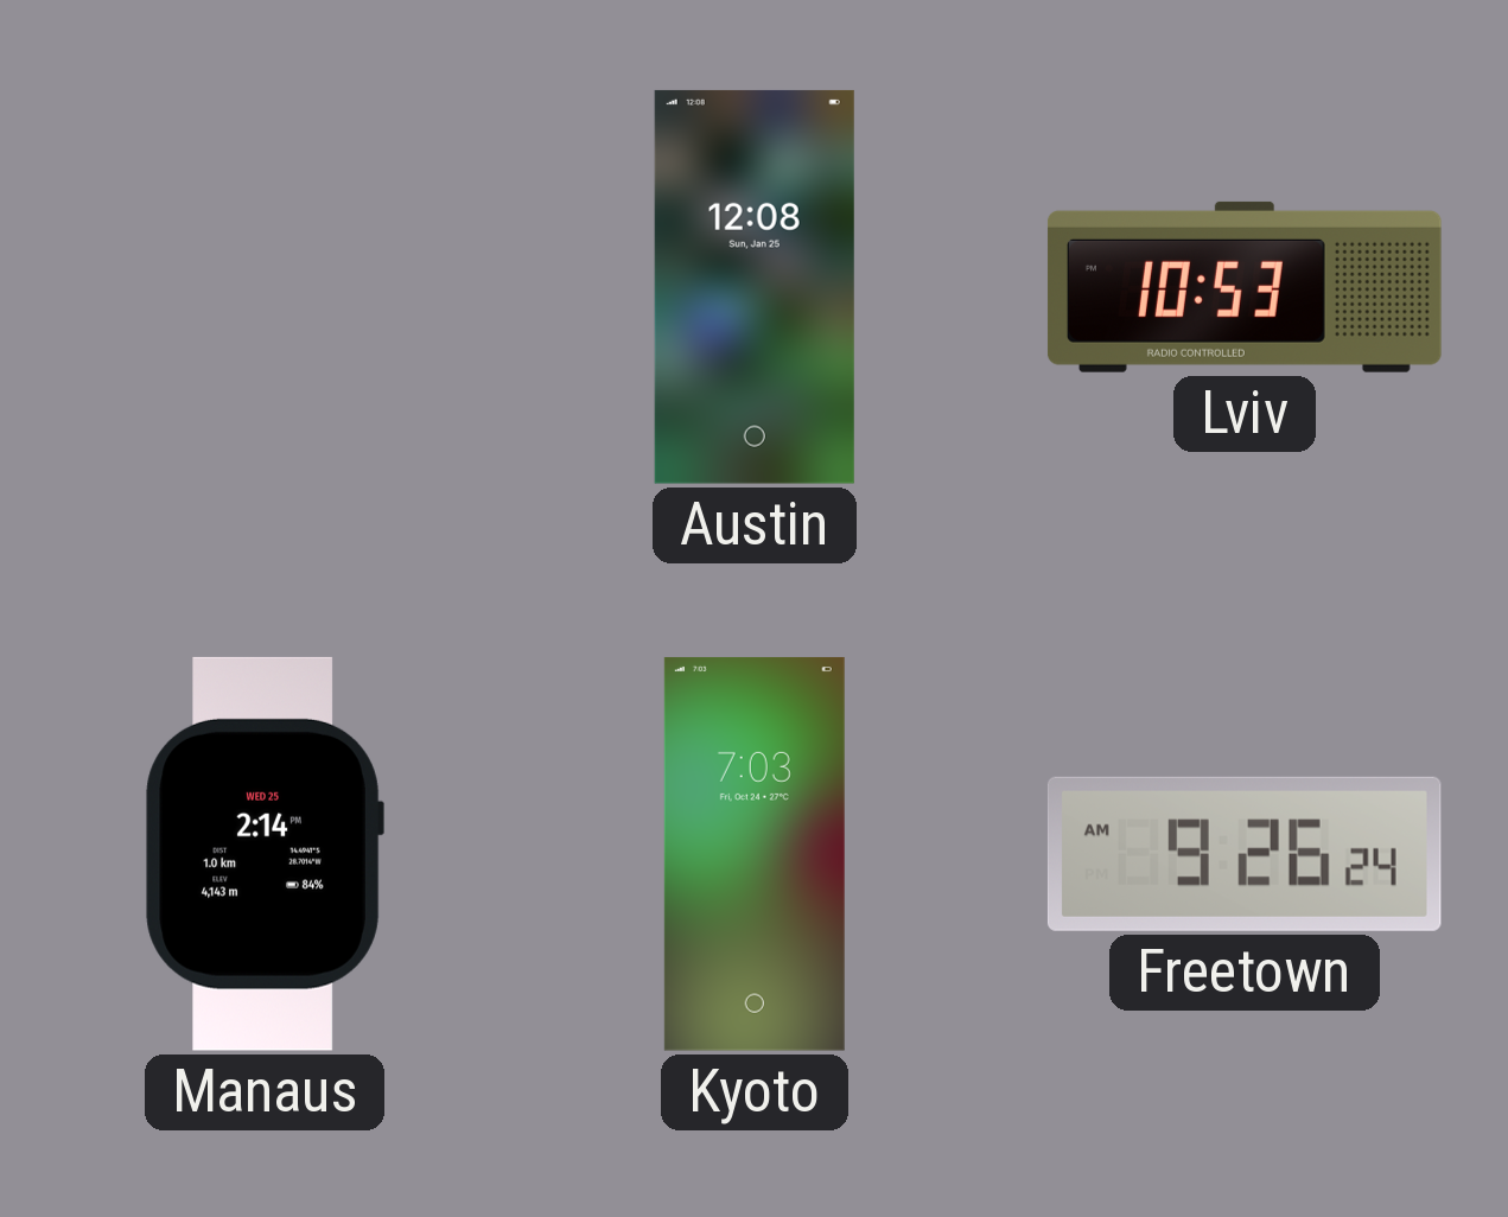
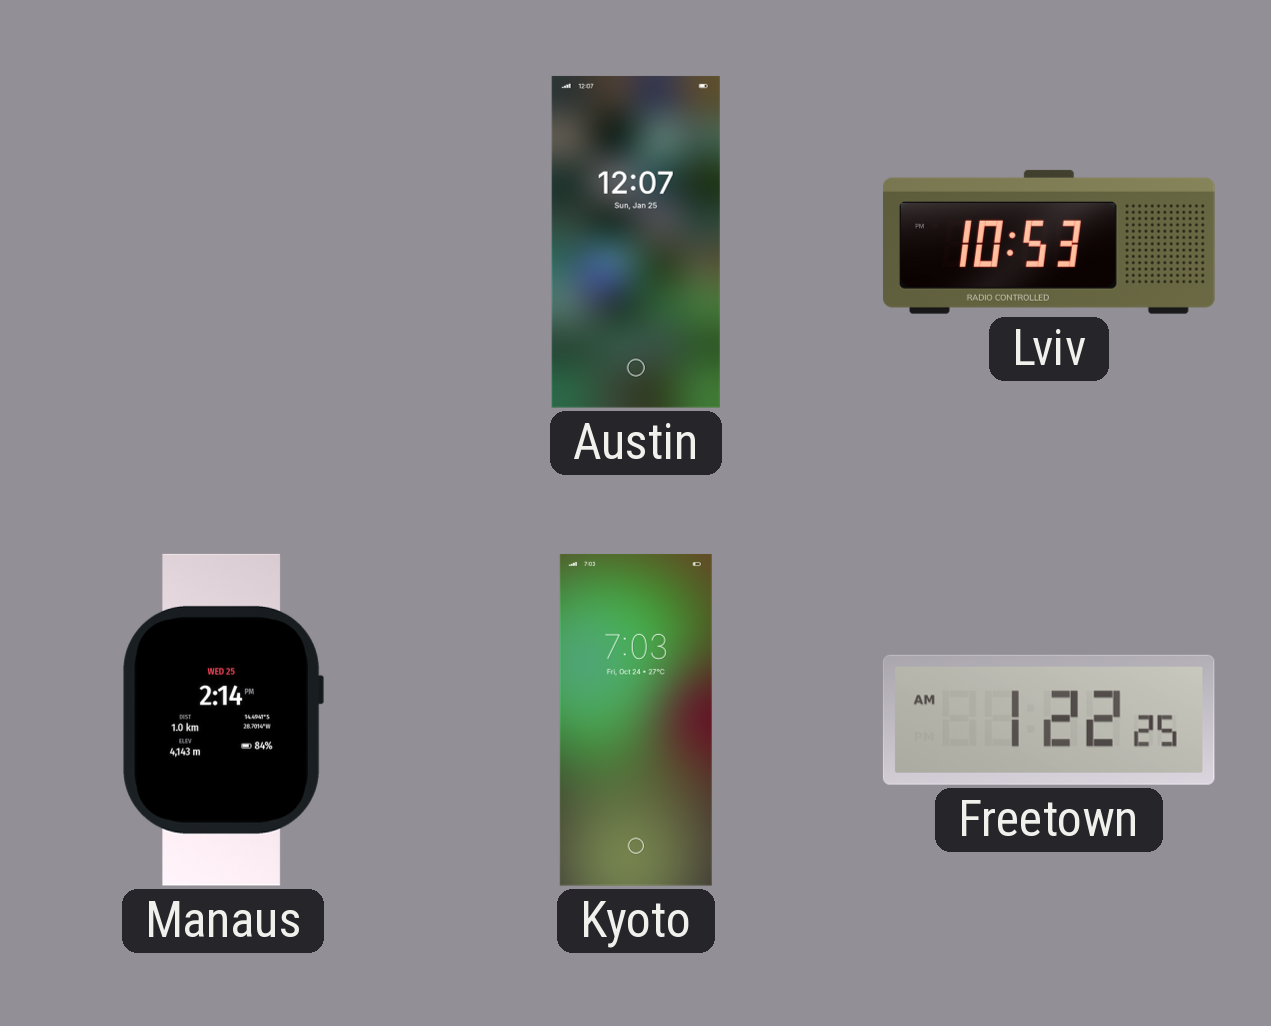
Austin: 12:08 -> 12:07
Freetown: 9:26 -> 1:22
